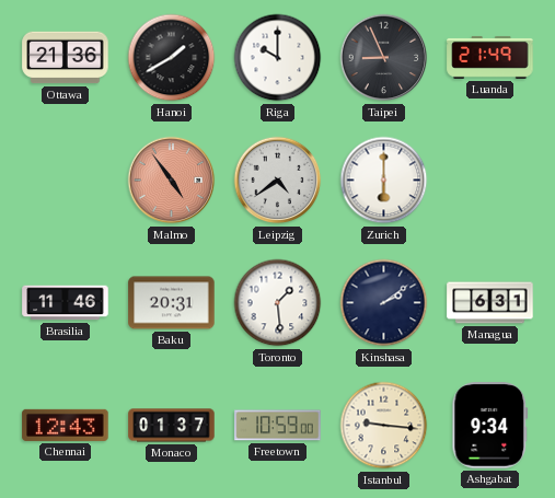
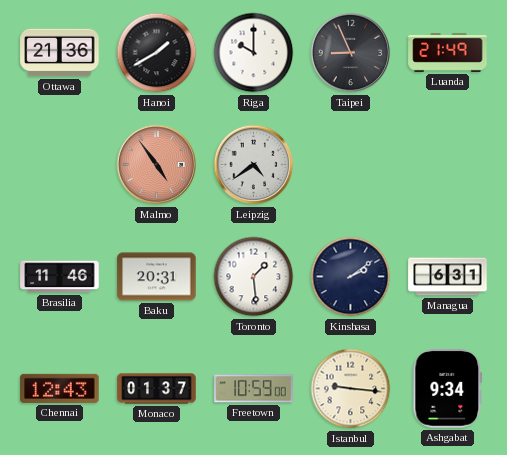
Zurich: 6:00 -> none
